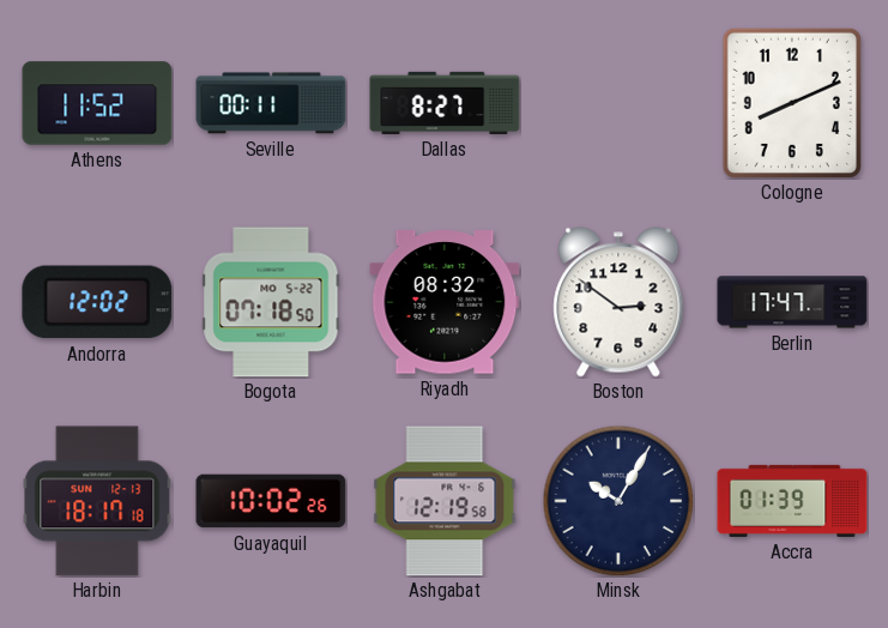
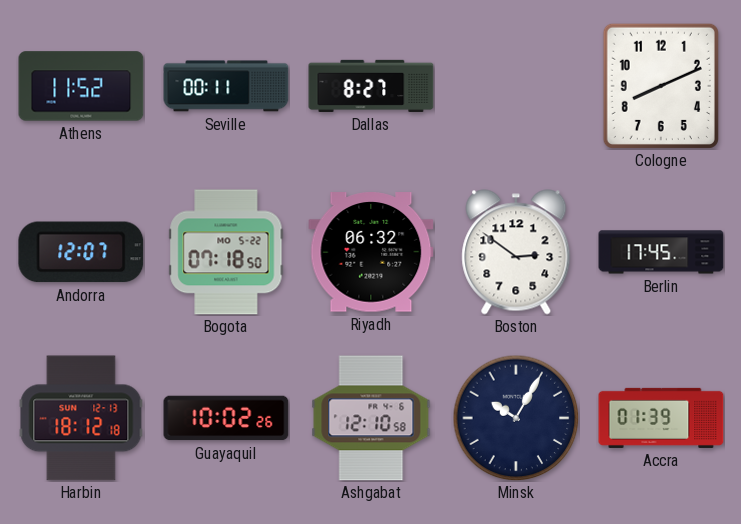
Andorra: 12:02 -> 12:07
Riyadh: 08:32 -> 06:32
Berlin: 17:47 -> 17:45
Harbin: 18:17 -> 18:12
Ashgabat: 12:19 -> 12:10
